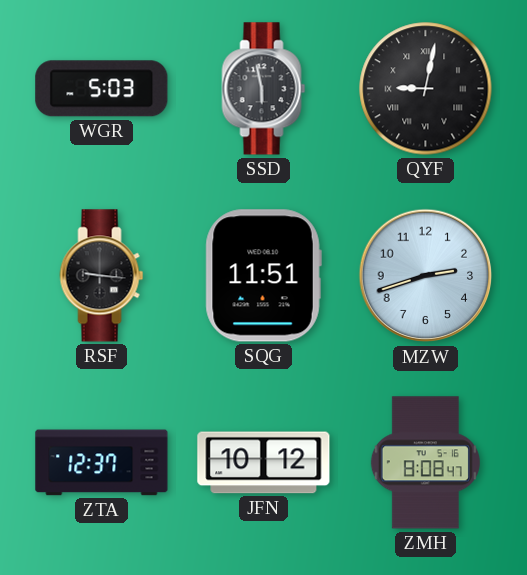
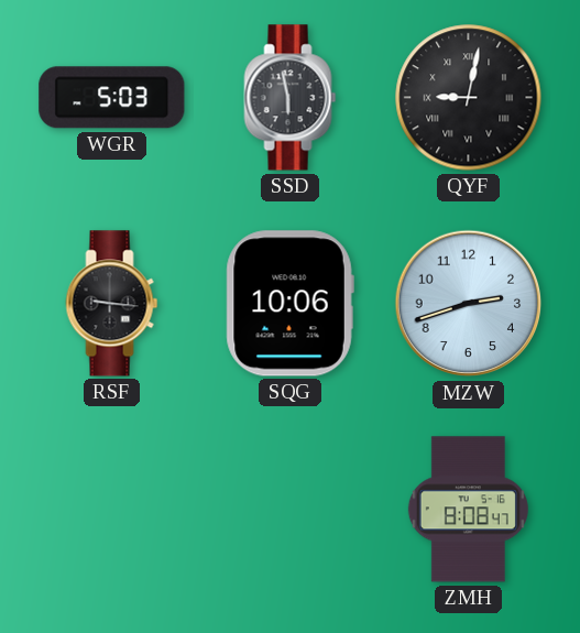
SQG: 11:51 -> 10:06
ZTA: 12:37 -> none
JFN: 10:12 -> none
